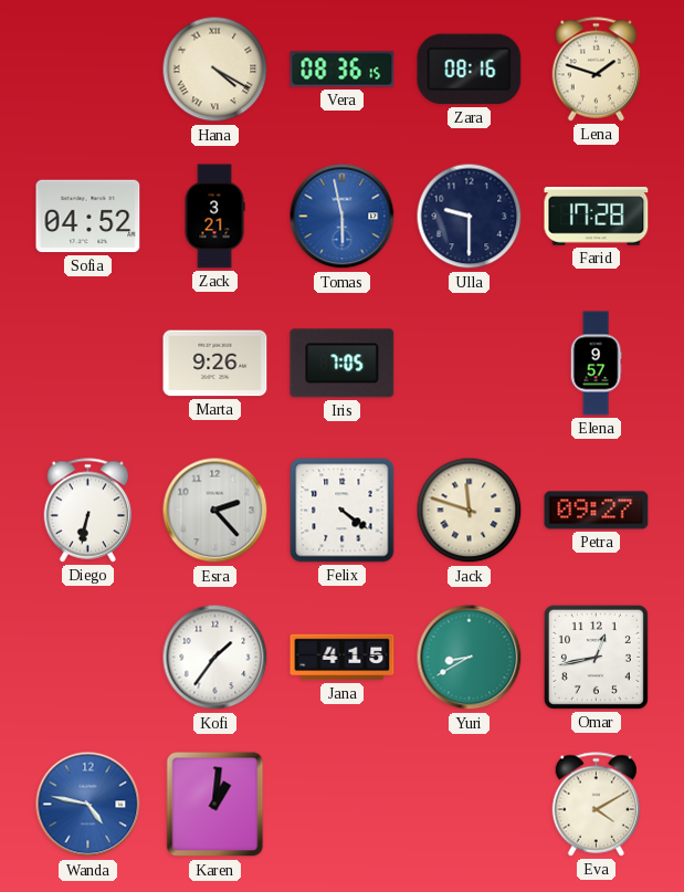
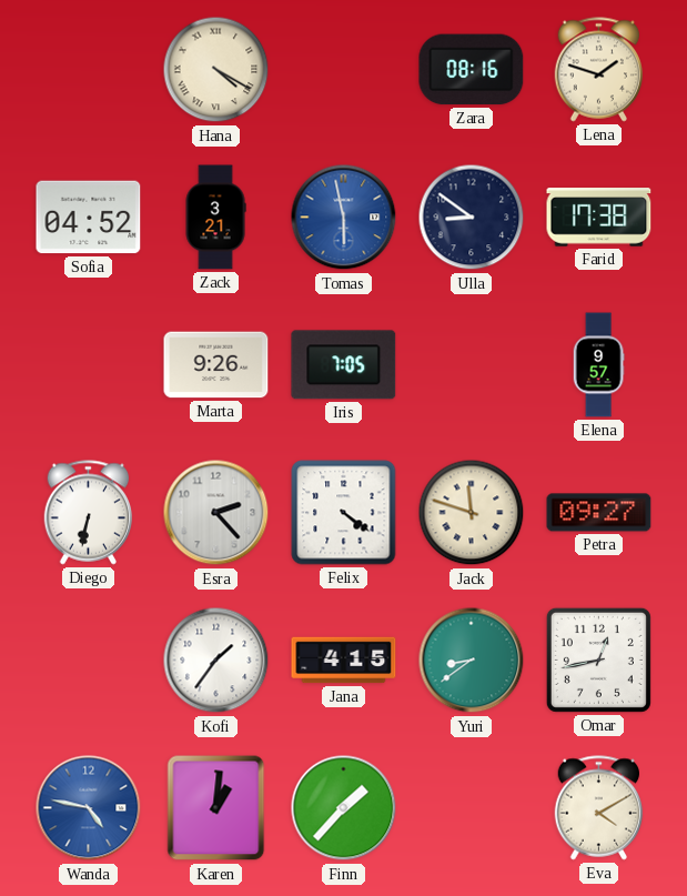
Vera: 08:36 -> none
Ulla: 9:30 -> 8:51
Farid: 17:28 -> 17:38
Yuri: 8:40 -> 8:39
Finn: none -> 1:37
